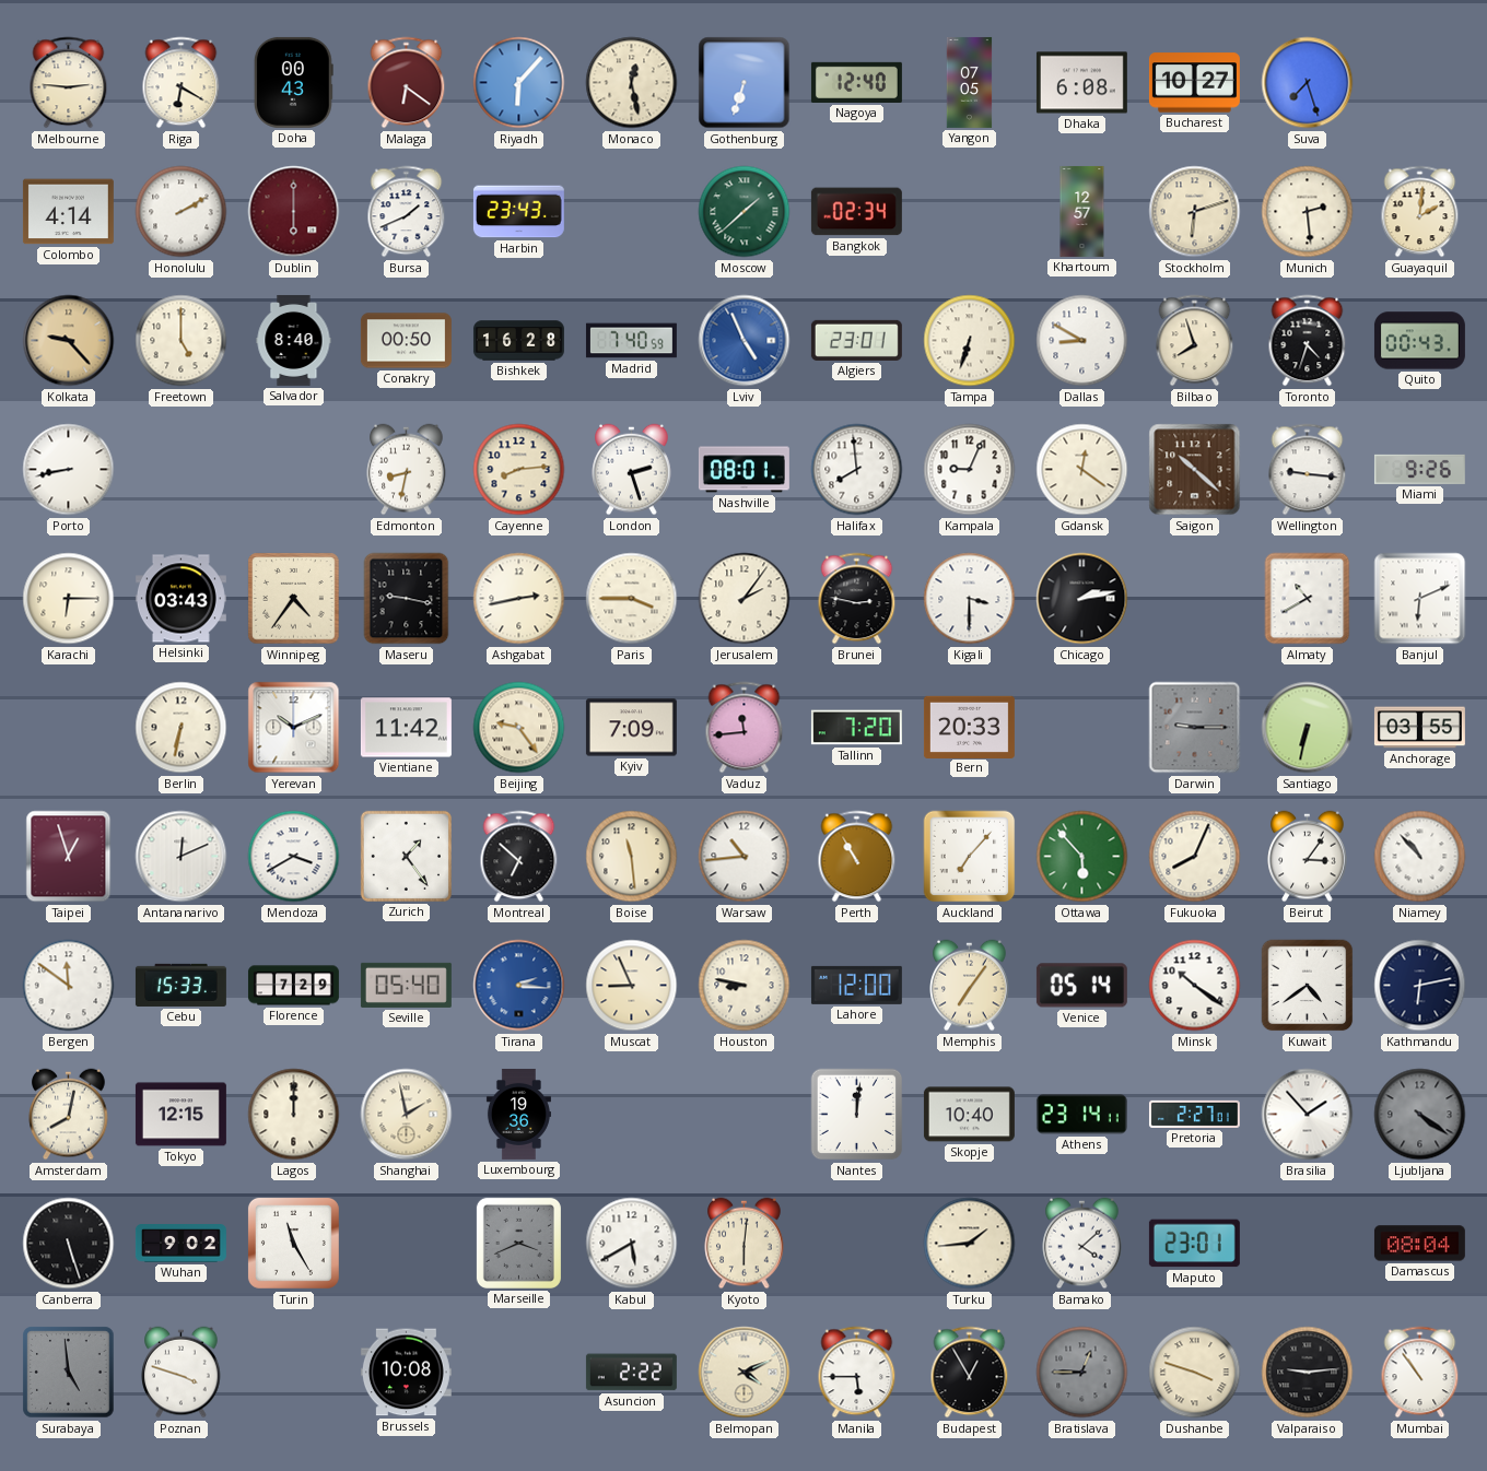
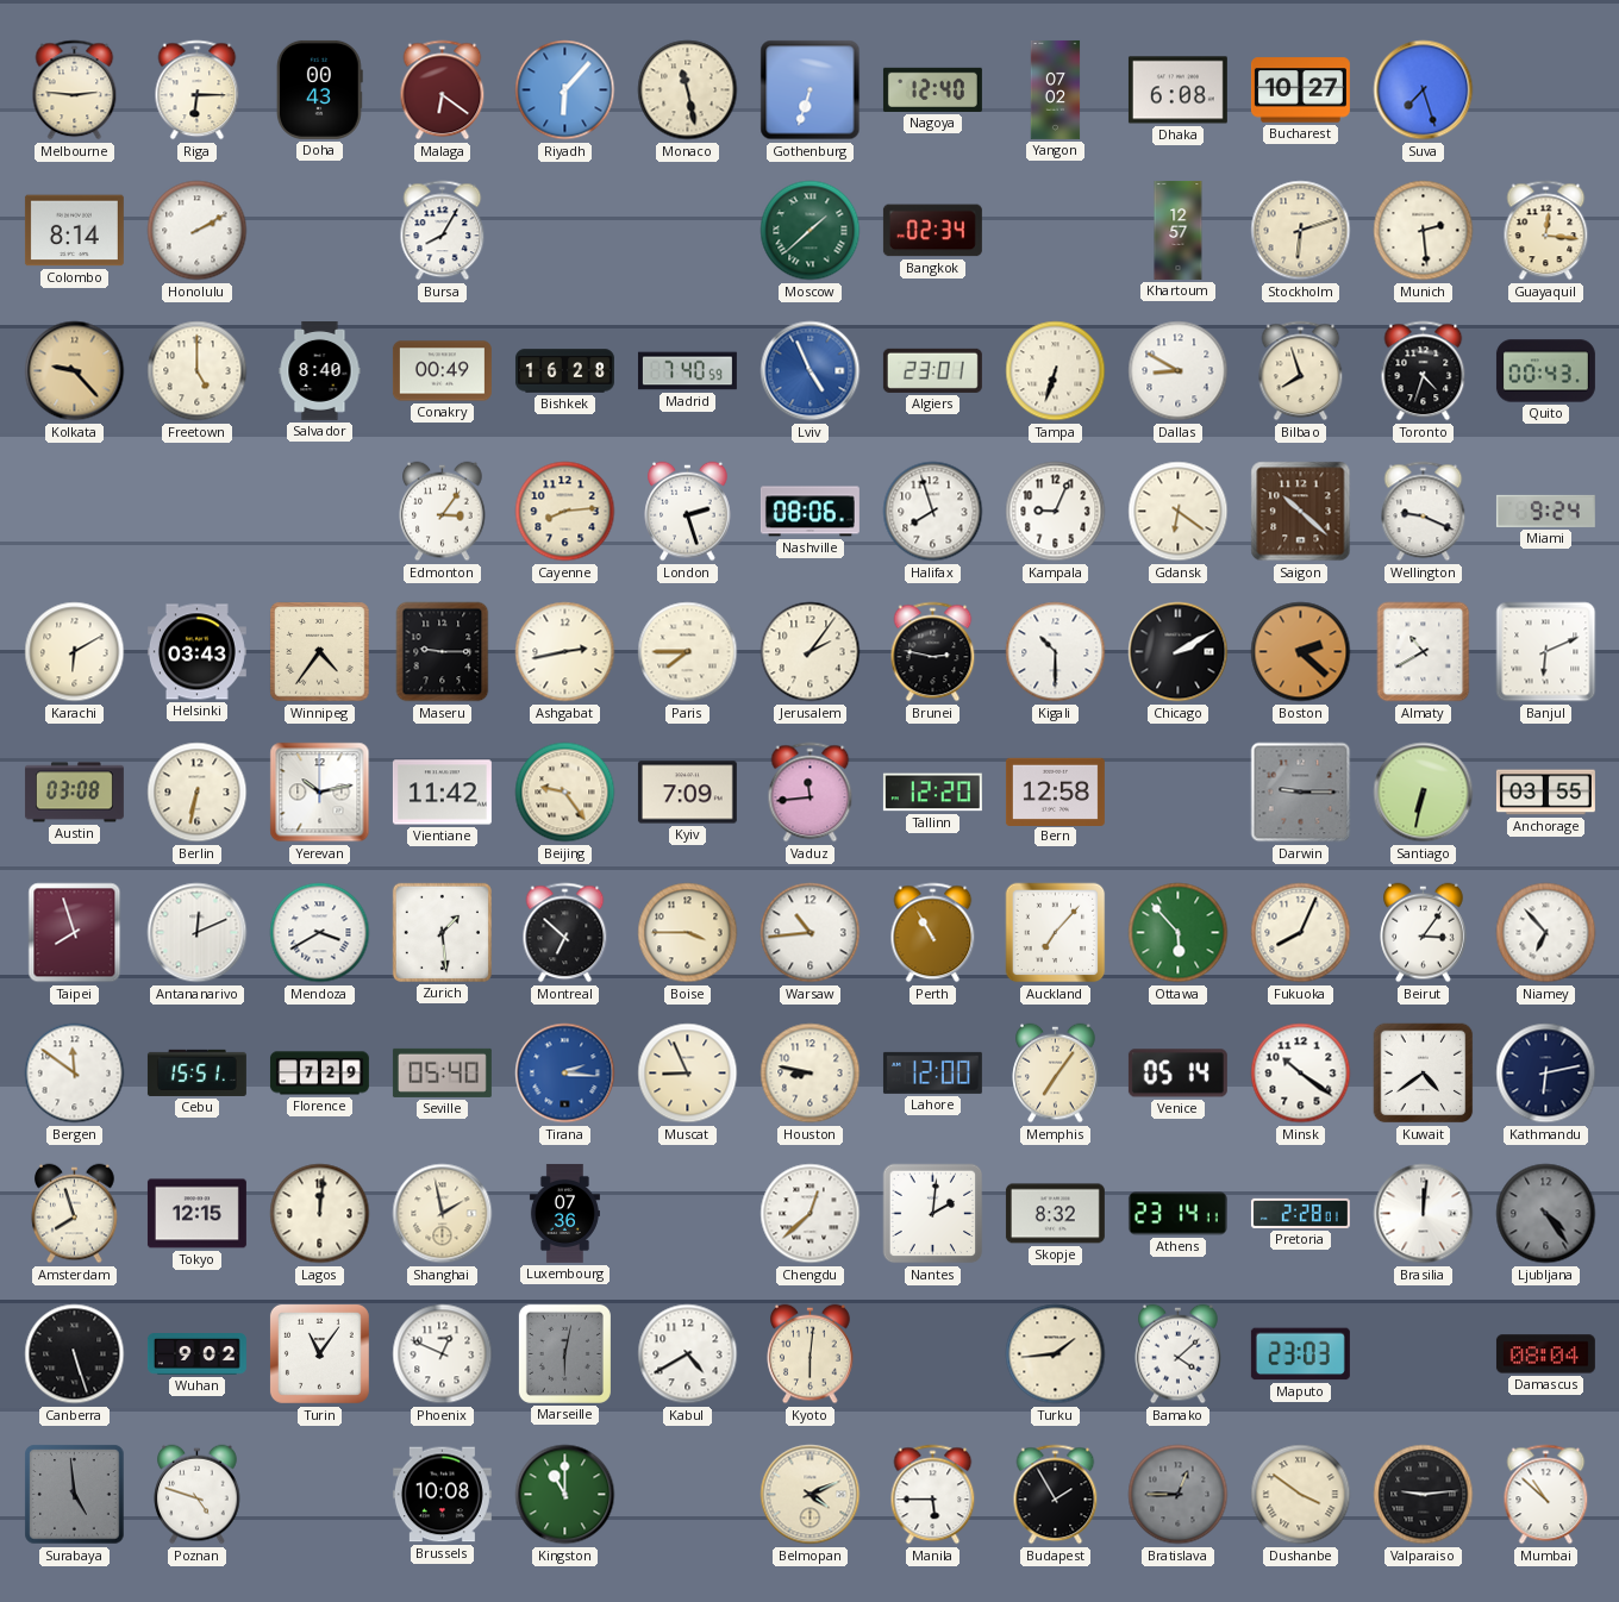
Riga: 6:20 -> 6:15
Monaco: 12:28 -> 11:28
Yangon: 07:05 -> 07:02
Colombo: 4:14 -> 8:14
Dublin: 6:00 -> none
Bursa: 1:41 -> 8:05
Harbin: 23:43 -> none
Guayaquil: 2:01 -> 12:16
Conakry: 00:50 -> 00:49
Porto: 8:43 -> none
Edmonton: 8:32 -> 3:06
Nashville: 08:01 -> 08:06
Halifax: 7:59 -> 7:57
Gdansk: 12:21 -> 6:21
Wellington: 9:16 -> 9:19
Miami: 9:26 -> 9:24
Karachi: 6:15 -> 6:10
Maseru: 9:17 -> 9:15
Paris: 3:45 -> 7:45
Kigali: 3:30 -> 10:30
Chicago: 2:13 -> 2:10
Boston: none -> 2:22
Austin: none -> 03:08
Yerevan: 10:11 -> 10:13
Tallinn: 7:20 -> 12:20
Bern: 20:33 -> 12:58
Taipei: 12:57 -> 7:57
Zurich: 1:24 -> 1:29
Boise: 11:29 -> 3:45
Niamey: 10:53 -> 6:53
Cebu: 15:33 -> 15:51
Amsterdam: 8:02 -> 7:57
Lagos: 12:00 -> 12:01
Luxembourg: 19:36 -> 07:36
Chengdu: none -> 12:38
Nantes: 12:01 -> 2:01
Skopje: 10:40 -> 8:32
Pretoria: 2:27 -> 2:28
Brasilia: 1:53 -> 12:01
Ljubljana: 4:21 -> 4:24
Turin: 11:25 -> 11:06
Phoenix: none -> 12:49
Marseille: 3:41 -> 6:02
Kabul: 5:40 -> 4:40
Maputo: 23:01 -> 23:03
Poznan: 3:48 -> 4:48
Kingston: none -> 11:00
Asuncion: 2:22 -> none
Budapest: 12:55 -> 1:55
Dushanbe: 3:48 -> 3:51
Mumbai: 10:54 -> 10:52
